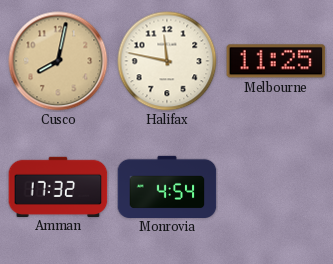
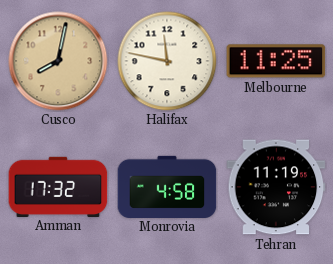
Monrovia: 4:54 -> 4:58
Tehran: none -> 11:19
